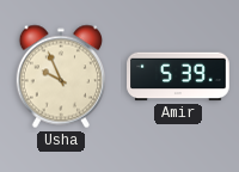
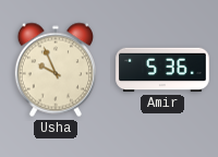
Amir: 5:39 -> 5:36
